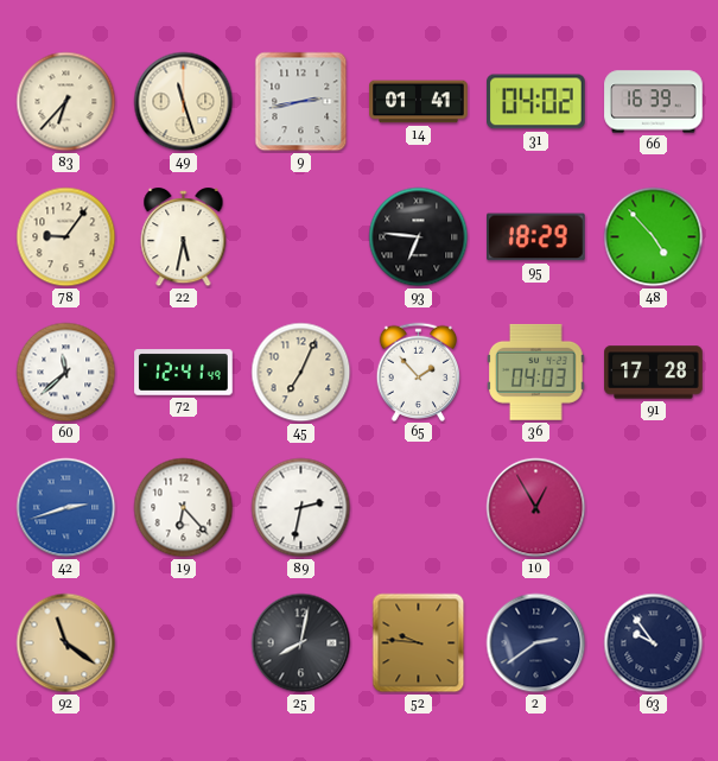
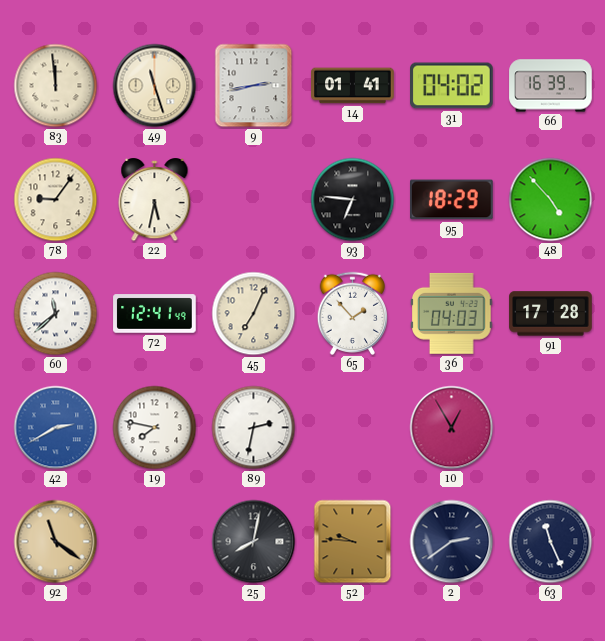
83: 6:37 -> 11:59
42: 2:42 -> 2:40
19: 6:23 -> 7:47
63: 9:54 -> 11:26
